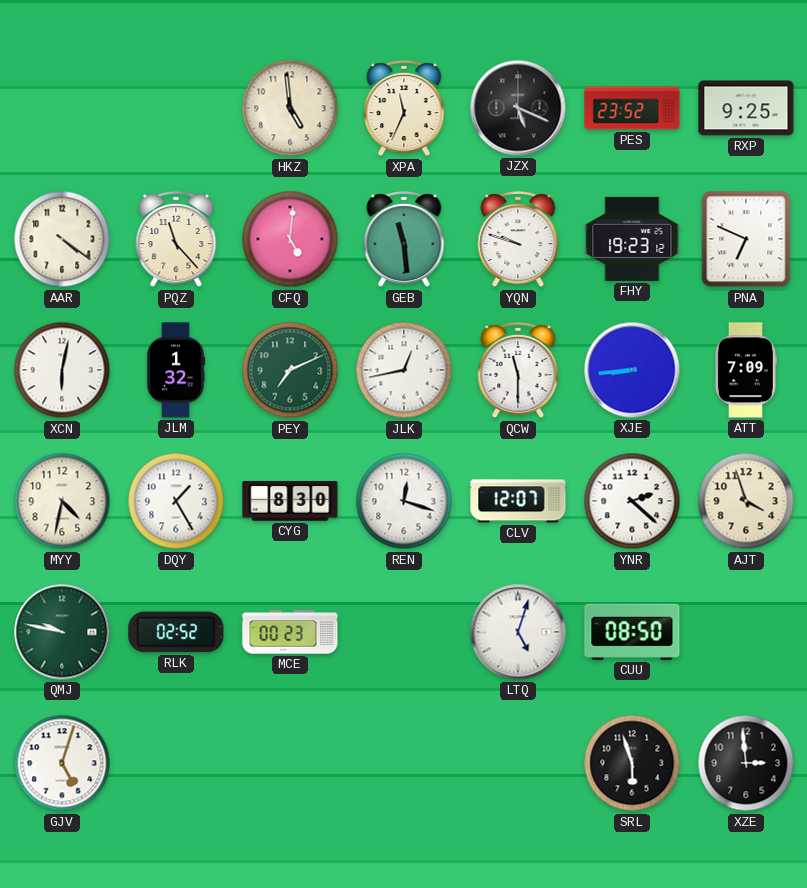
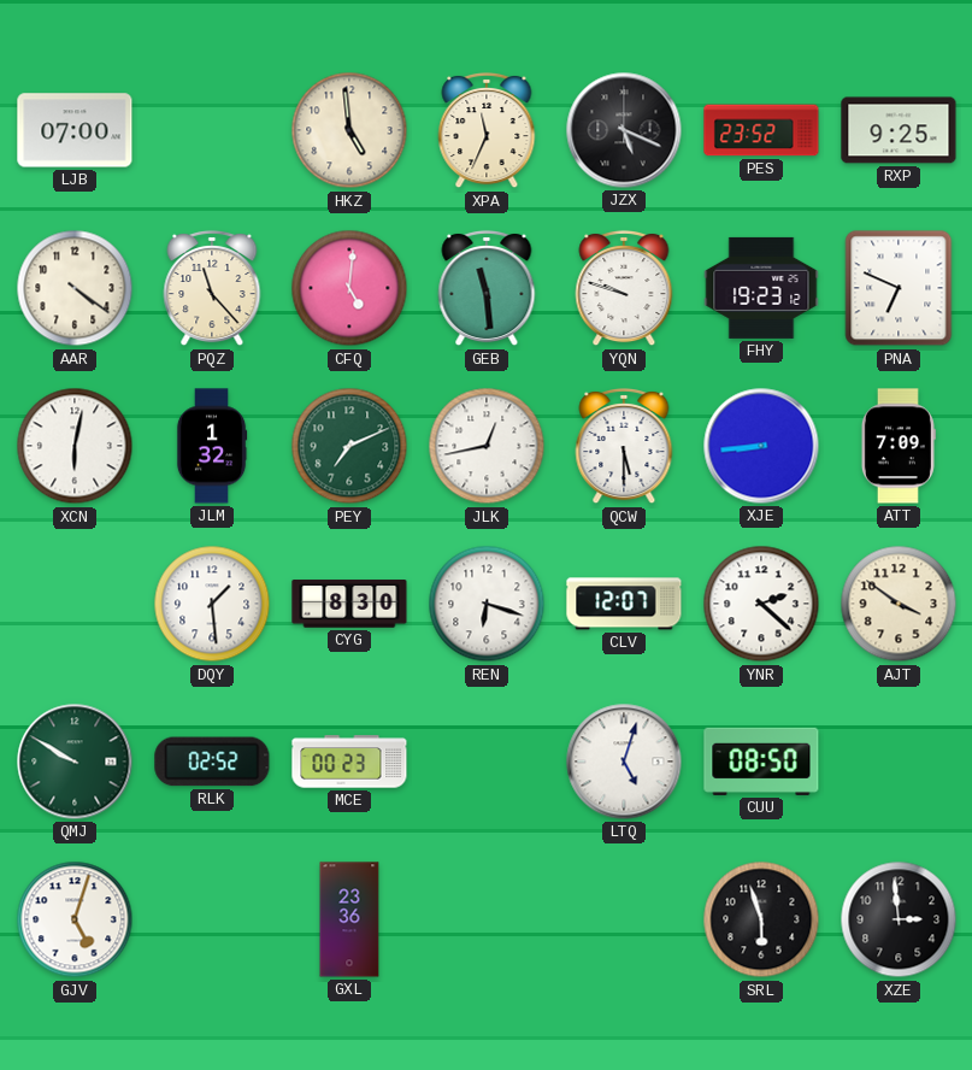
LJB: none -> 07:00
QCW: 11:30 -> 5:30
MYY: 4:32 -> none
DQY: 1:25 -> 1:29
REN: 12:18 -> 6:18
AJT: 3:57 -> 3:51
QMJ: 9:47 -> 9:50
GXL: none -> 23:36
